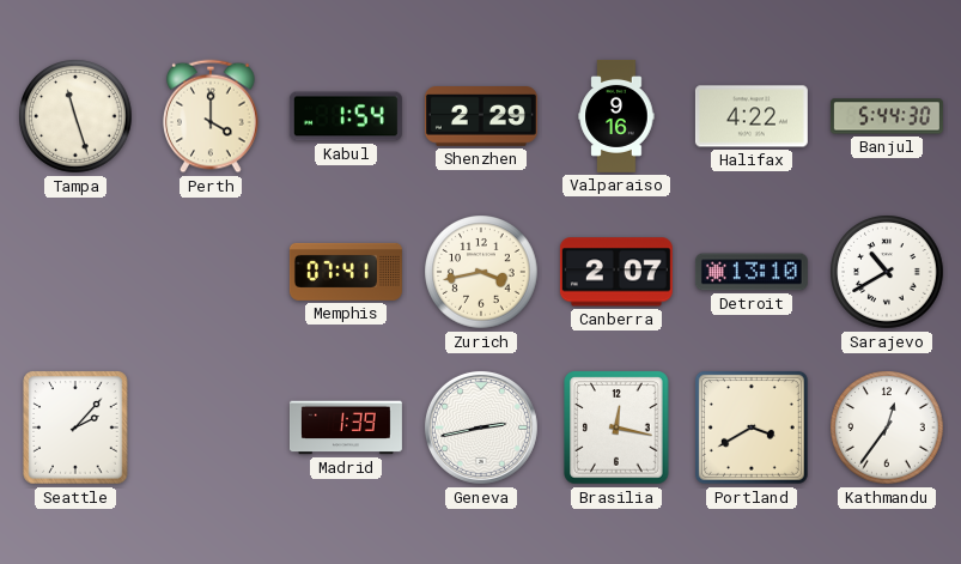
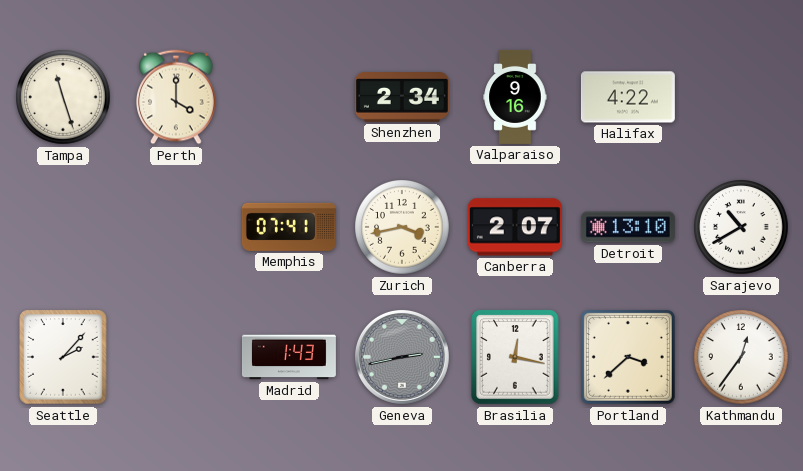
Kabul: 1:54 -> none
Shenzhen: 2:29 -> 2:34
Banjul: 5:44 -> none
Madrid: 1:39 -> 1:43
Geneva dial: white -> grey
Portland: 3:40 -> 3:38
